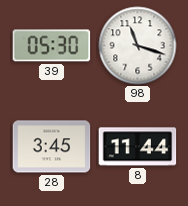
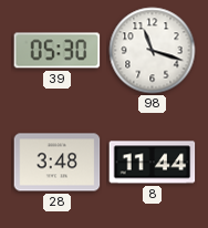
28: 3:45 -> 3:48
